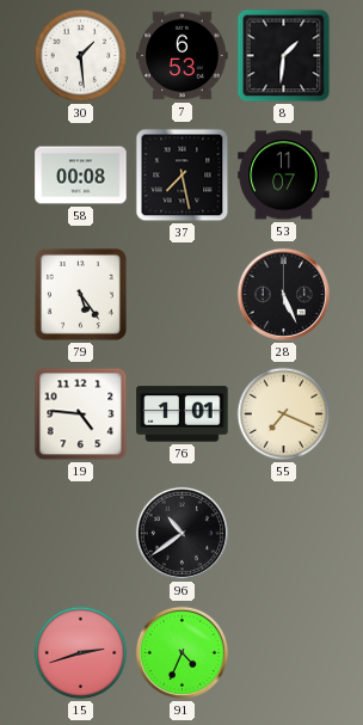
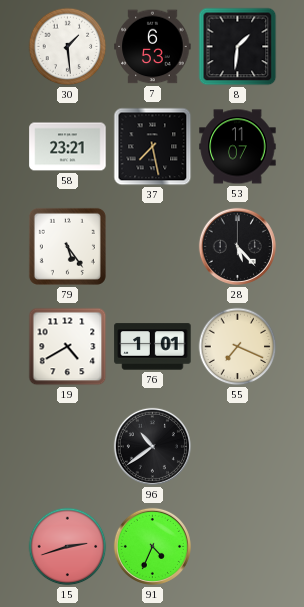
58: 00:08 -> 23:21
28: 5:26 -> 5:23
19: 4:46 -> 4:40
